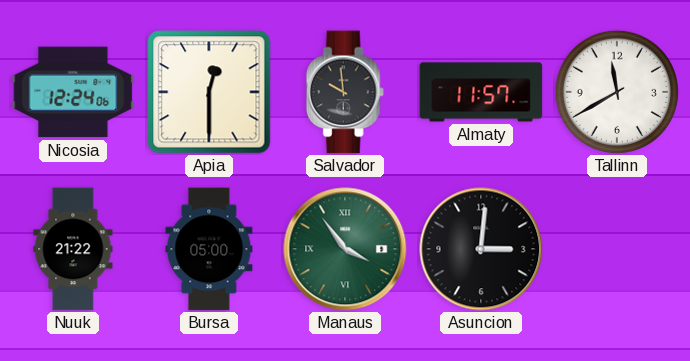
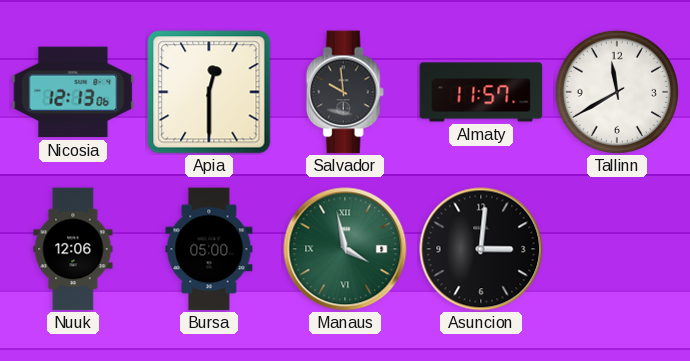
Nicosia: 12:24 -> 12:13
Nuuk: 21:22 -> 12:06
Manaus: 3:54 -> 3:58
